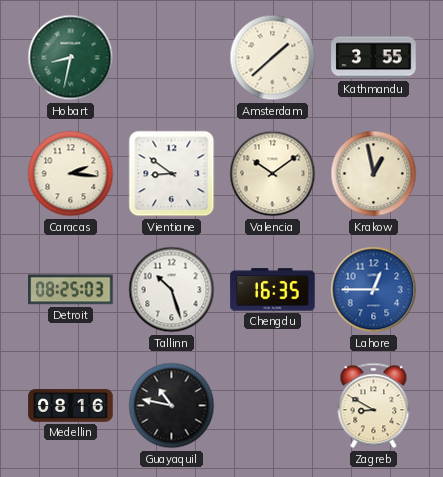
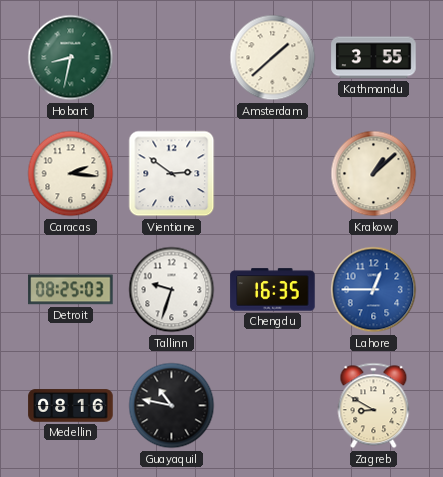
Vientiane: 8:51 -> 2:51
Valencia: 10:09 -> none
Krakow: 12:58 -> 1:08
Tallinn: 10:27 -> 9:33
